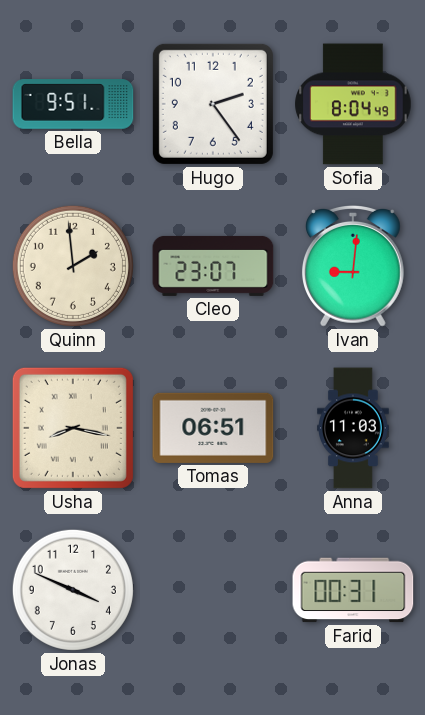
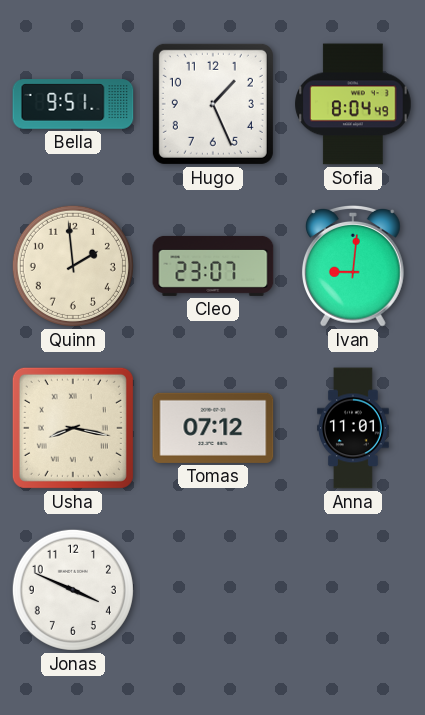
Hugo: 2:24 -> 1:26
Tomas: 06:51 -> 07:12
Anna: 11:03 -> 11:01
Farid: 00:31 -> none
